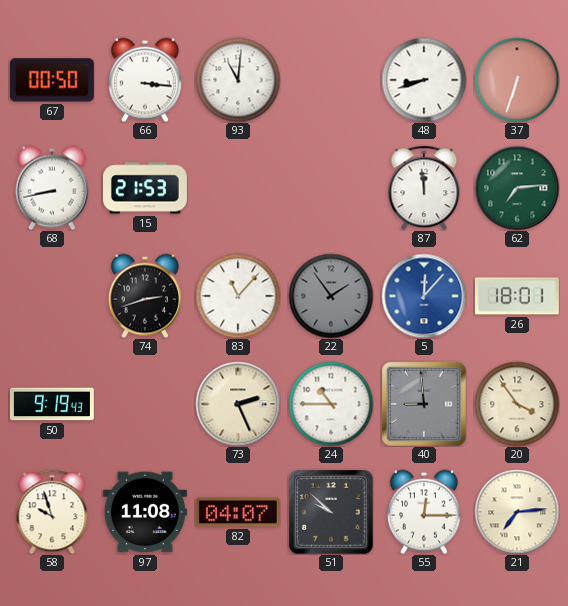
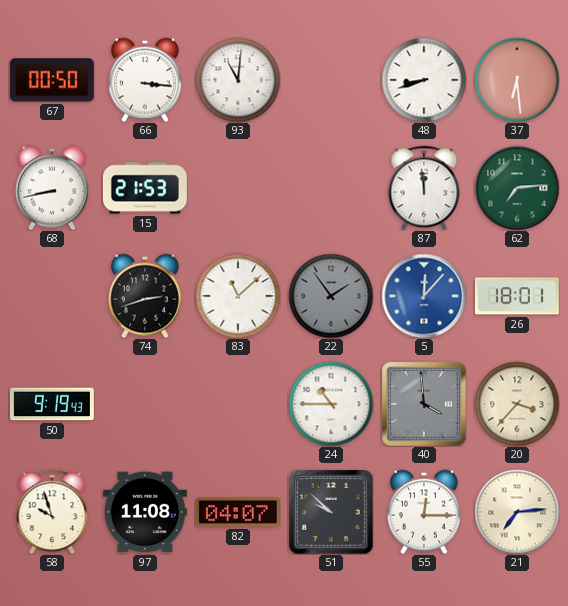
37: 6:33 -> 6:29
83: 11:07 -> 11:08
73: 2:26 -> none
40: 8:59 -> 3:59
20: 3:54 -> 3:37
